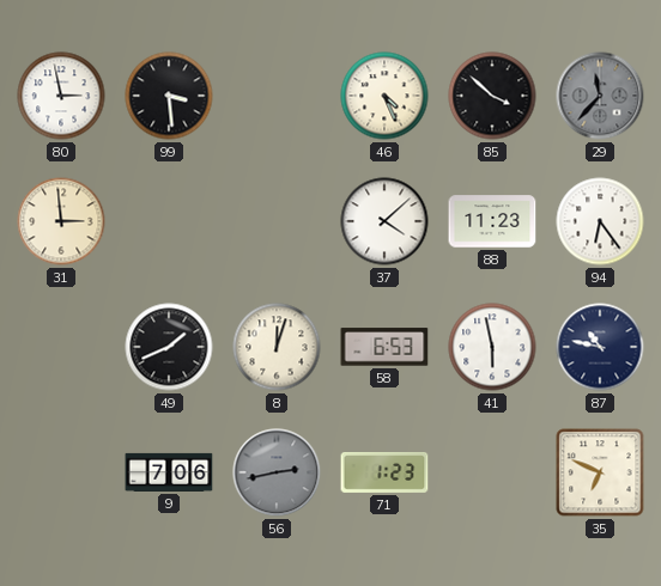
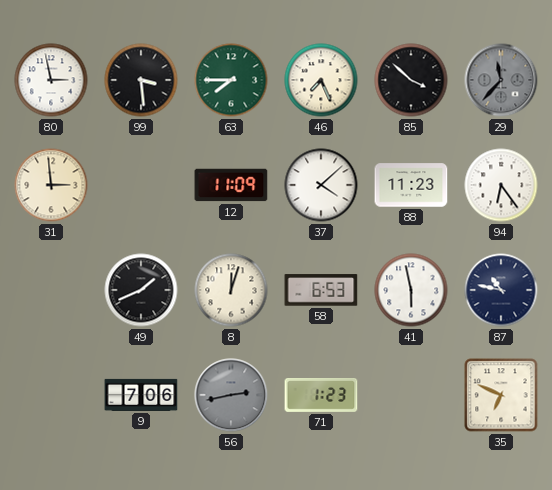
63: none -> 7:45
46: 4:26 -> 7:26
12: none -> 11:09
